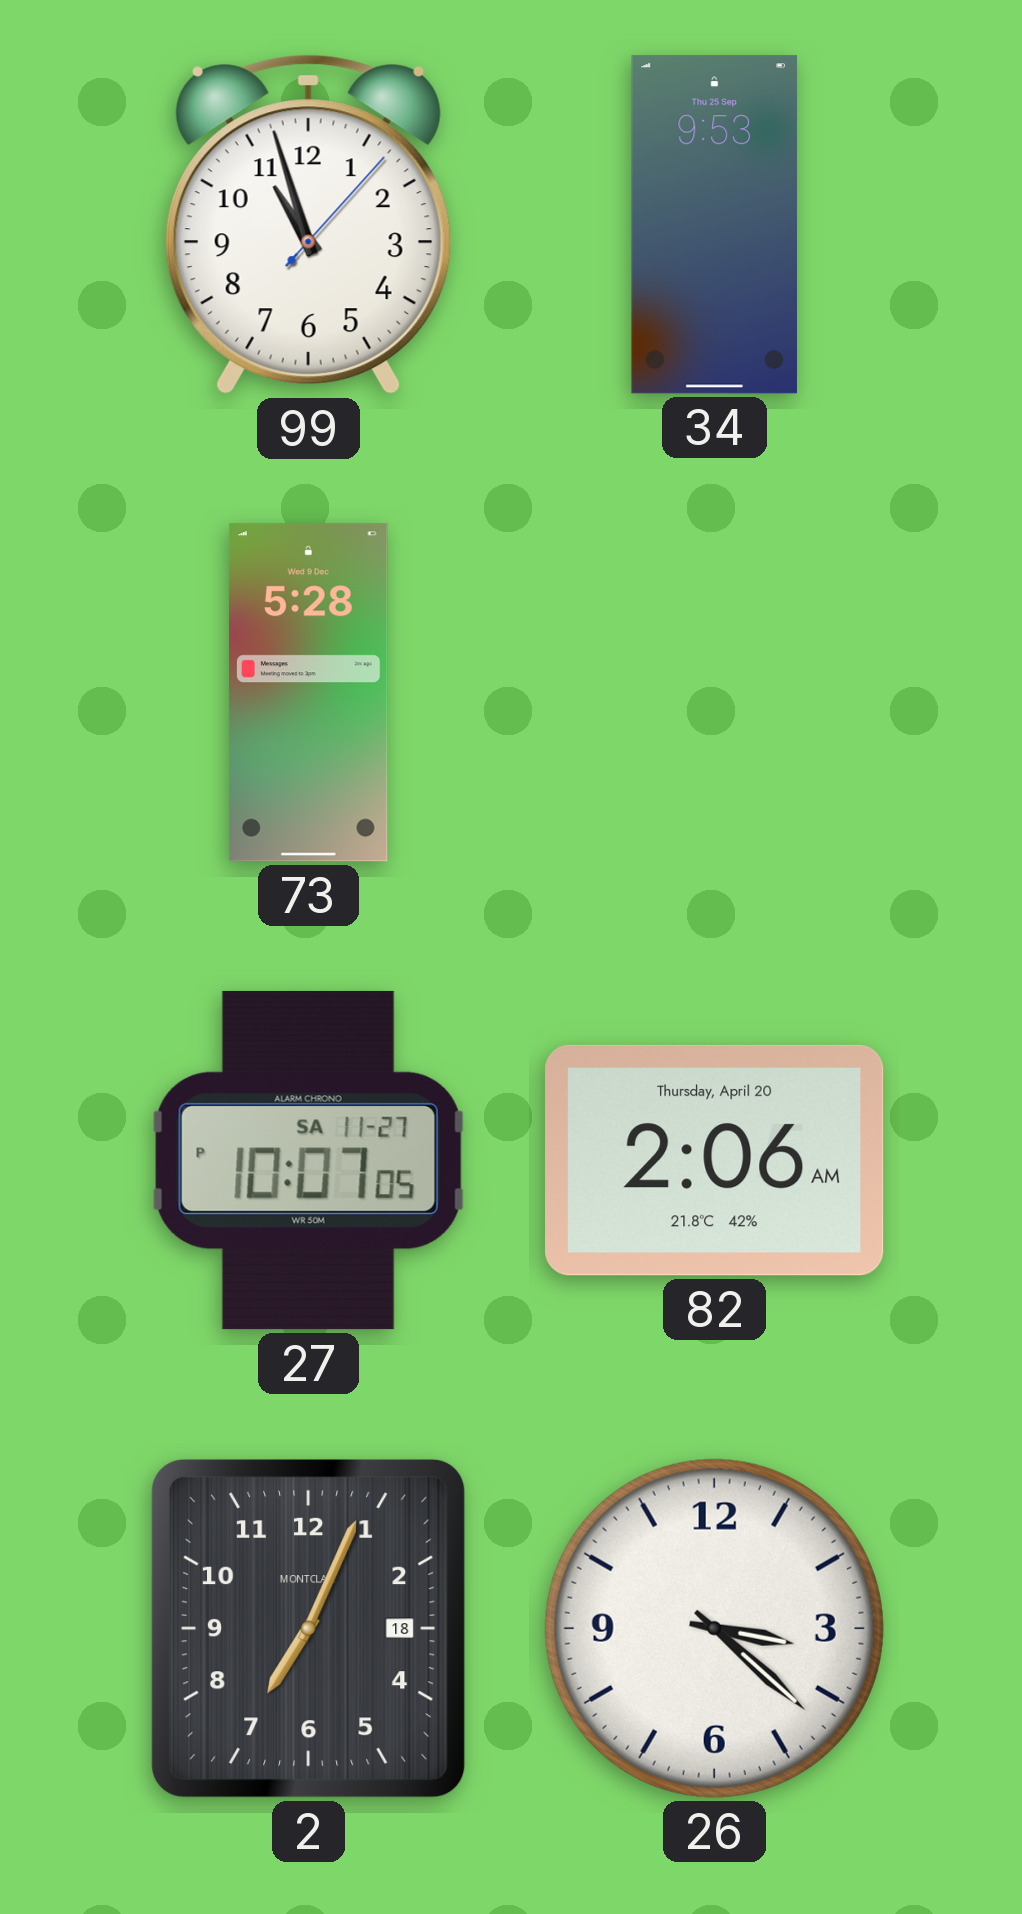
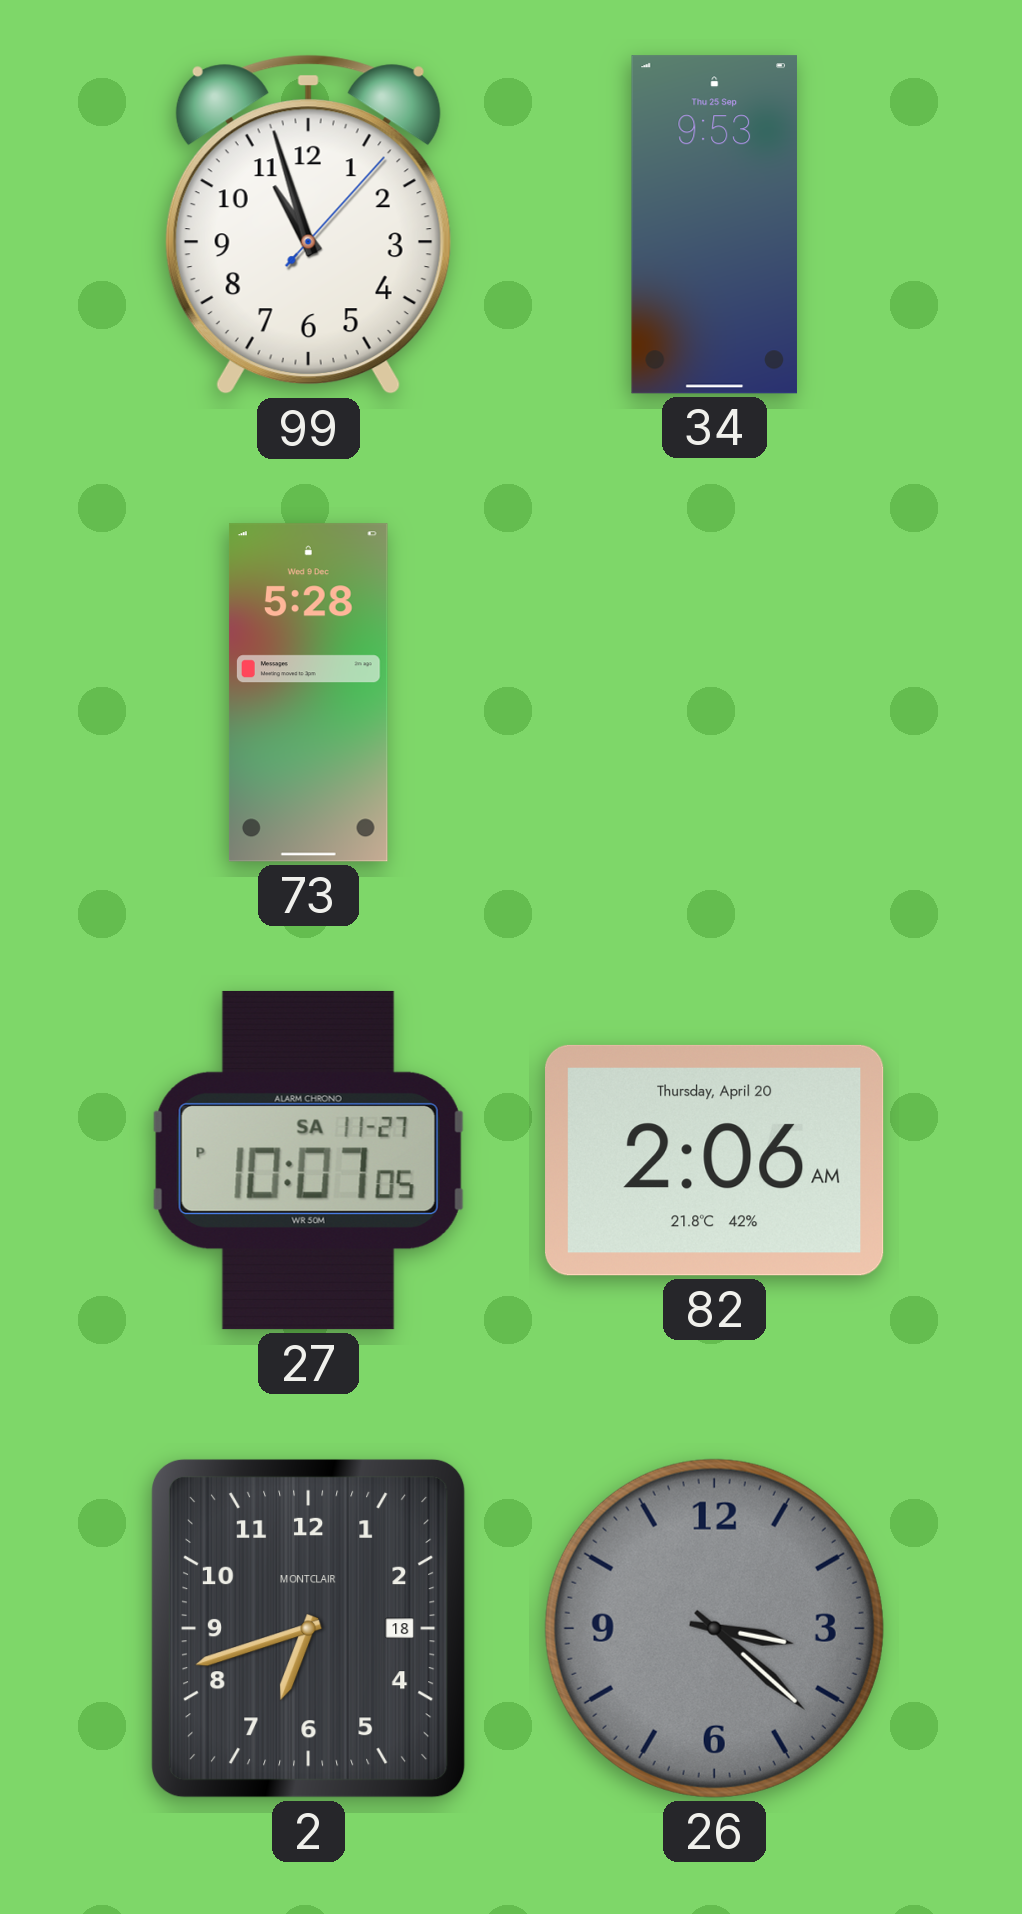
2: 7:04 -> 6:42
26 dial: white -> grey
